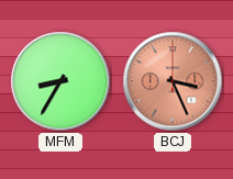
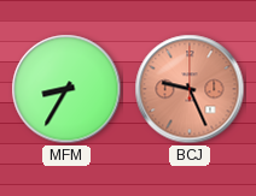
BCJ: 3:26 -> 9:26
